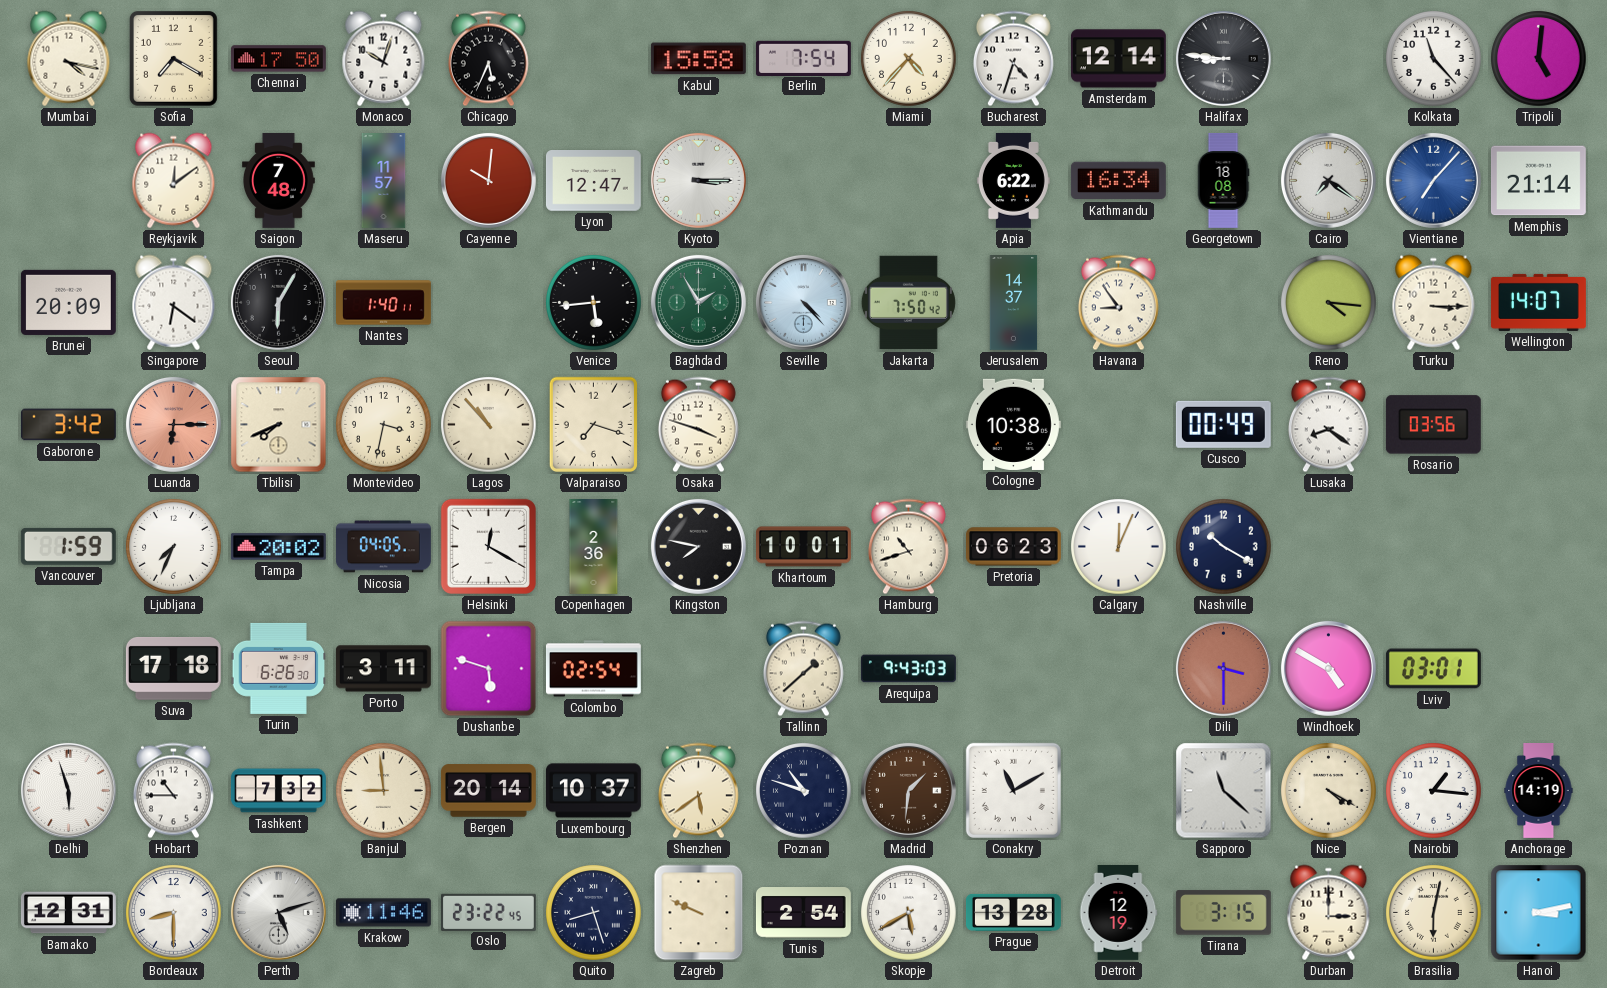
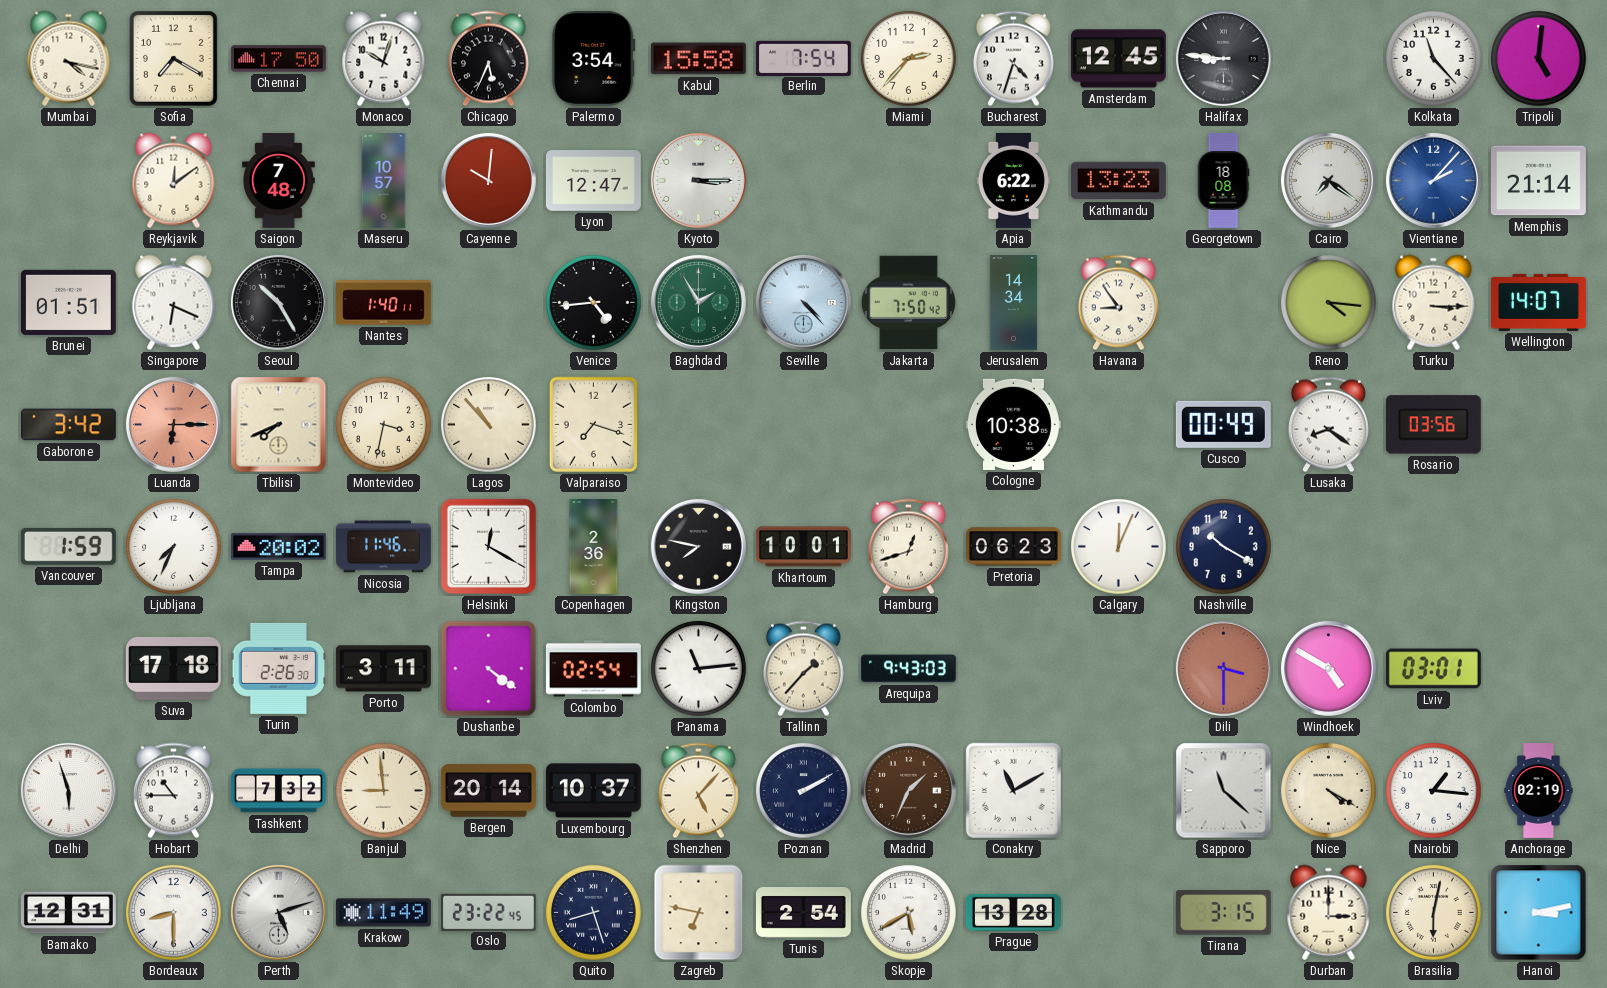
Palermo: none -> 3:54
Miami: 4:37 -> 2:37
Amsterdam: 12:14 -> 12:45
Maseru: 11:57 -> 10:57
Kathmandu: 16:34 -> 13:23
Vientiane: 7:07 -> 2:07
Brunei: 20:09 -> 01:51
Singapore: 6:21 -> 6:19
Seoul: 6:05 -> 10:25
Venice: 5:44 -> 4:44
Jerusalem: 14:37 -> 14:34
Osaka: 3:48 -> none
Nicosia: 04:05 -> 11:46
Hamburg: 10:42 -> 12:42
Turin: 6:26 -> 2:26
Dushanbe: 5:48 -> 4:21
Panama: none -> 11:14
Tallinn: 1:38 -> 1:37
Shenzhen: 5:39 -> 5:07
Poznan: 10:48 -> 2:10
Madrid: 1:31 -> 1:34
Anchorage: 14:19 -> 02:19
Krakow: 11:46 -> 11:49
Zagreb: 9:49 -> 6:47
Detroit: 12:19 -> none
